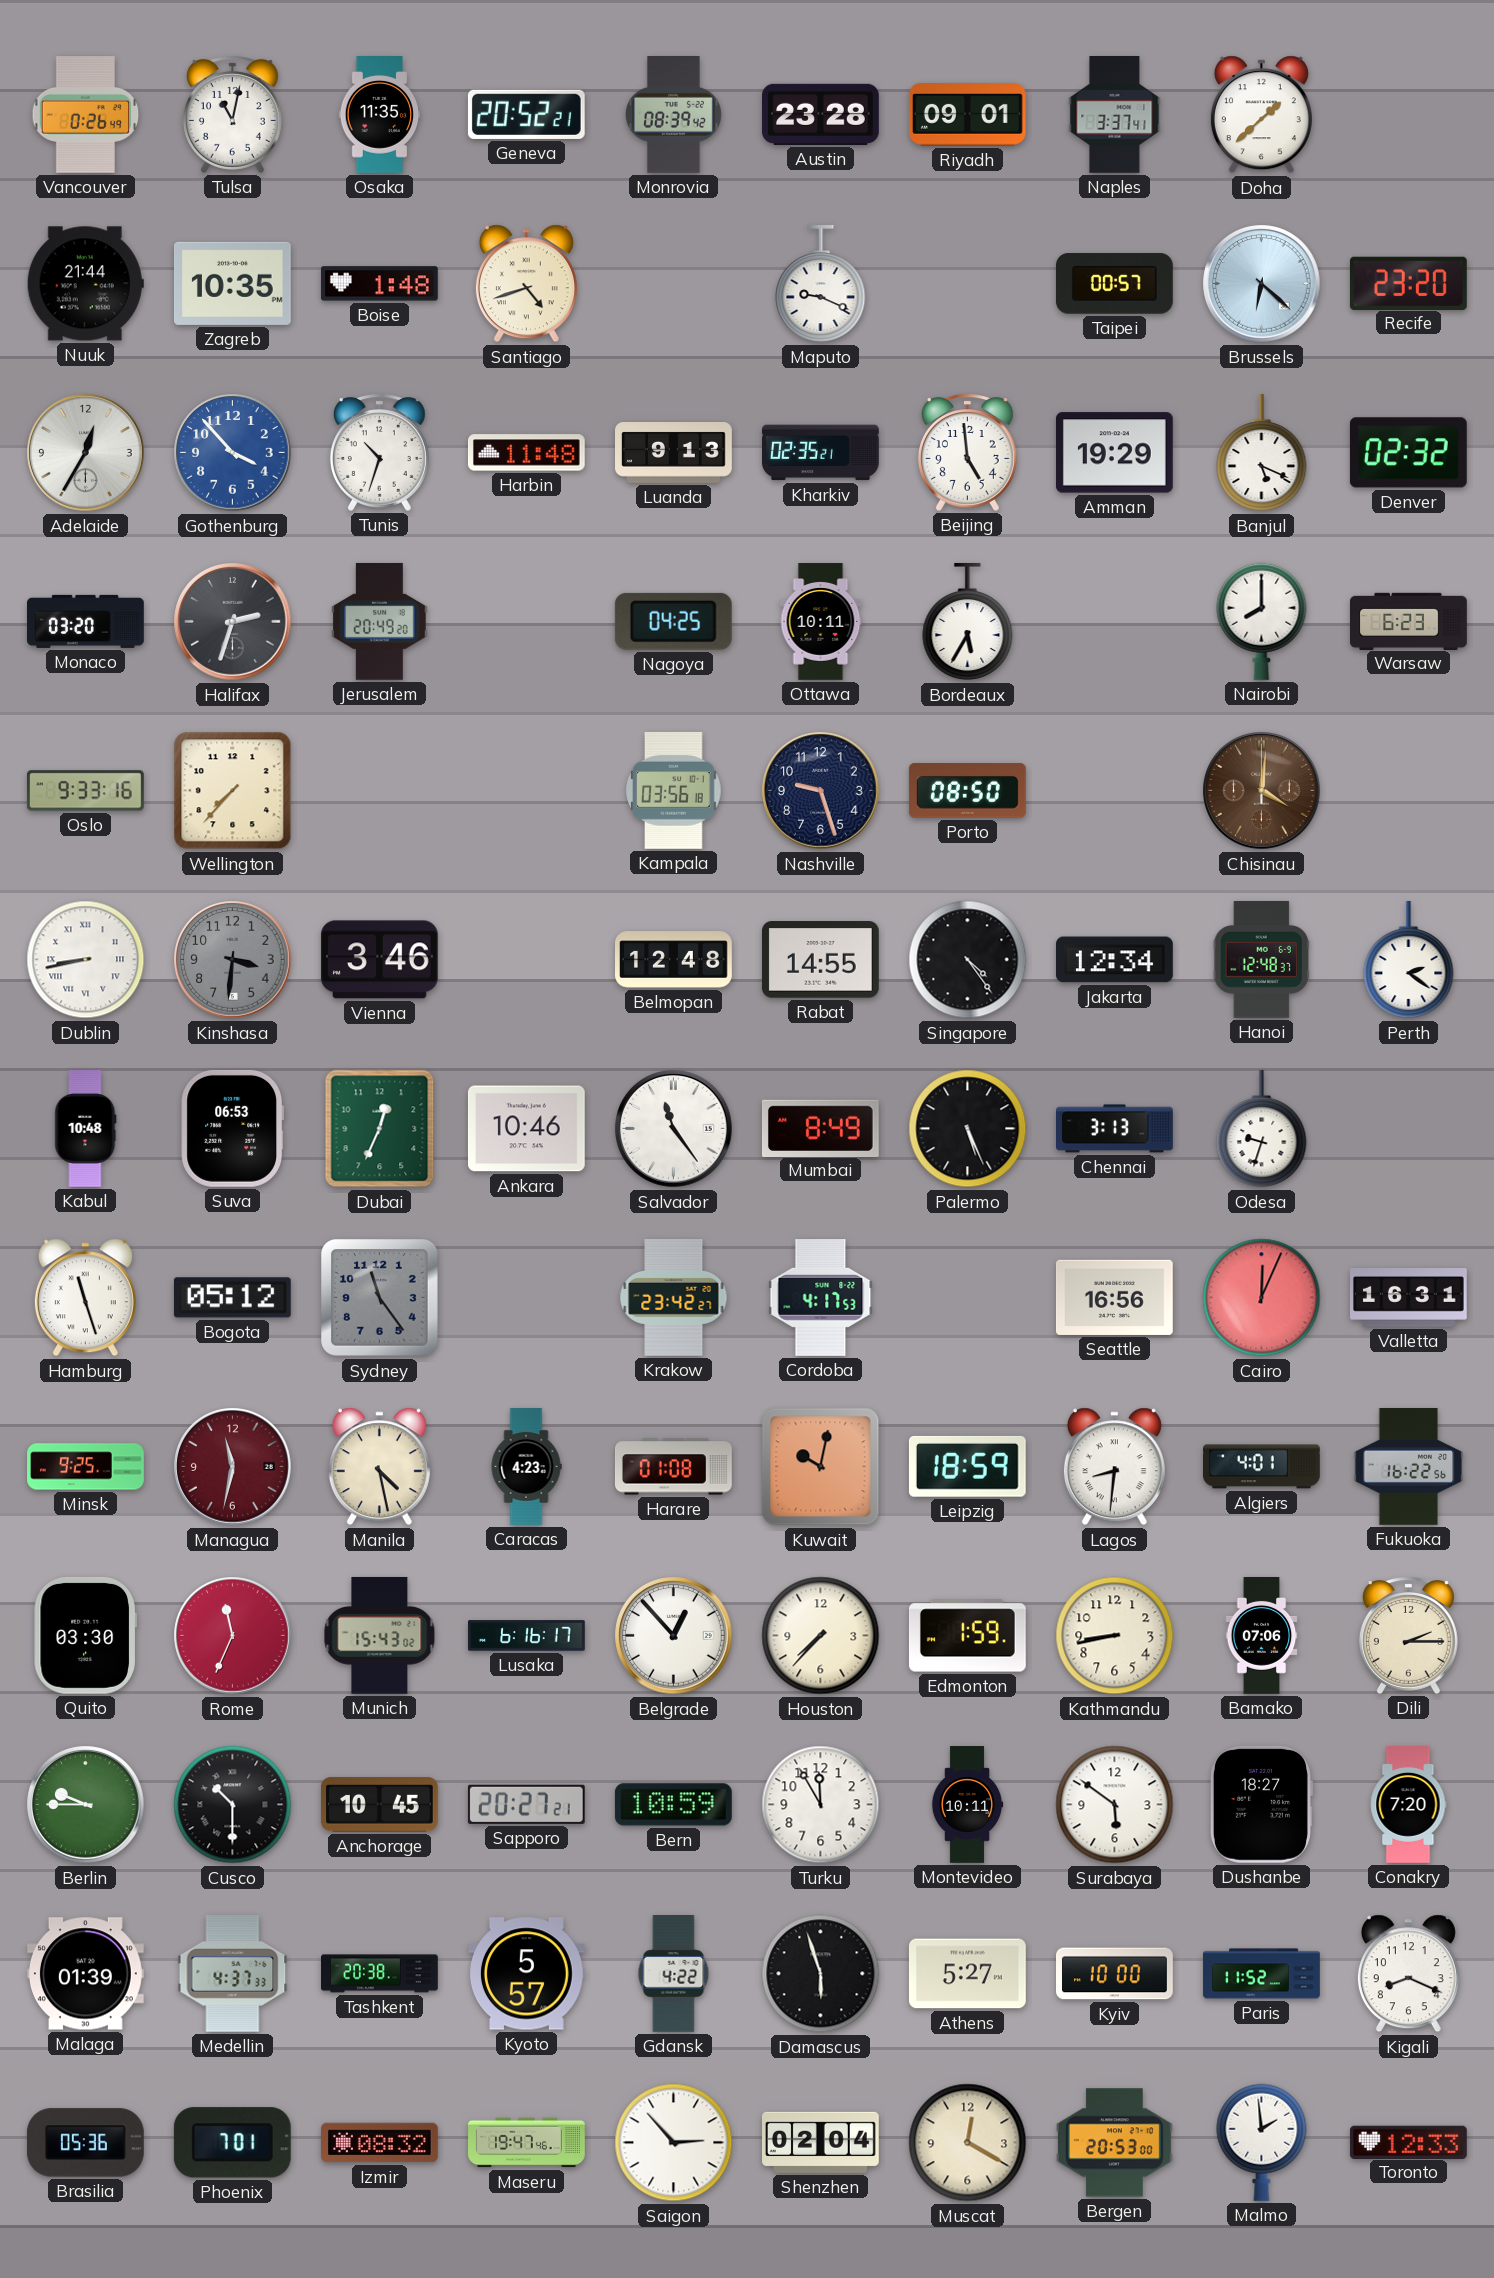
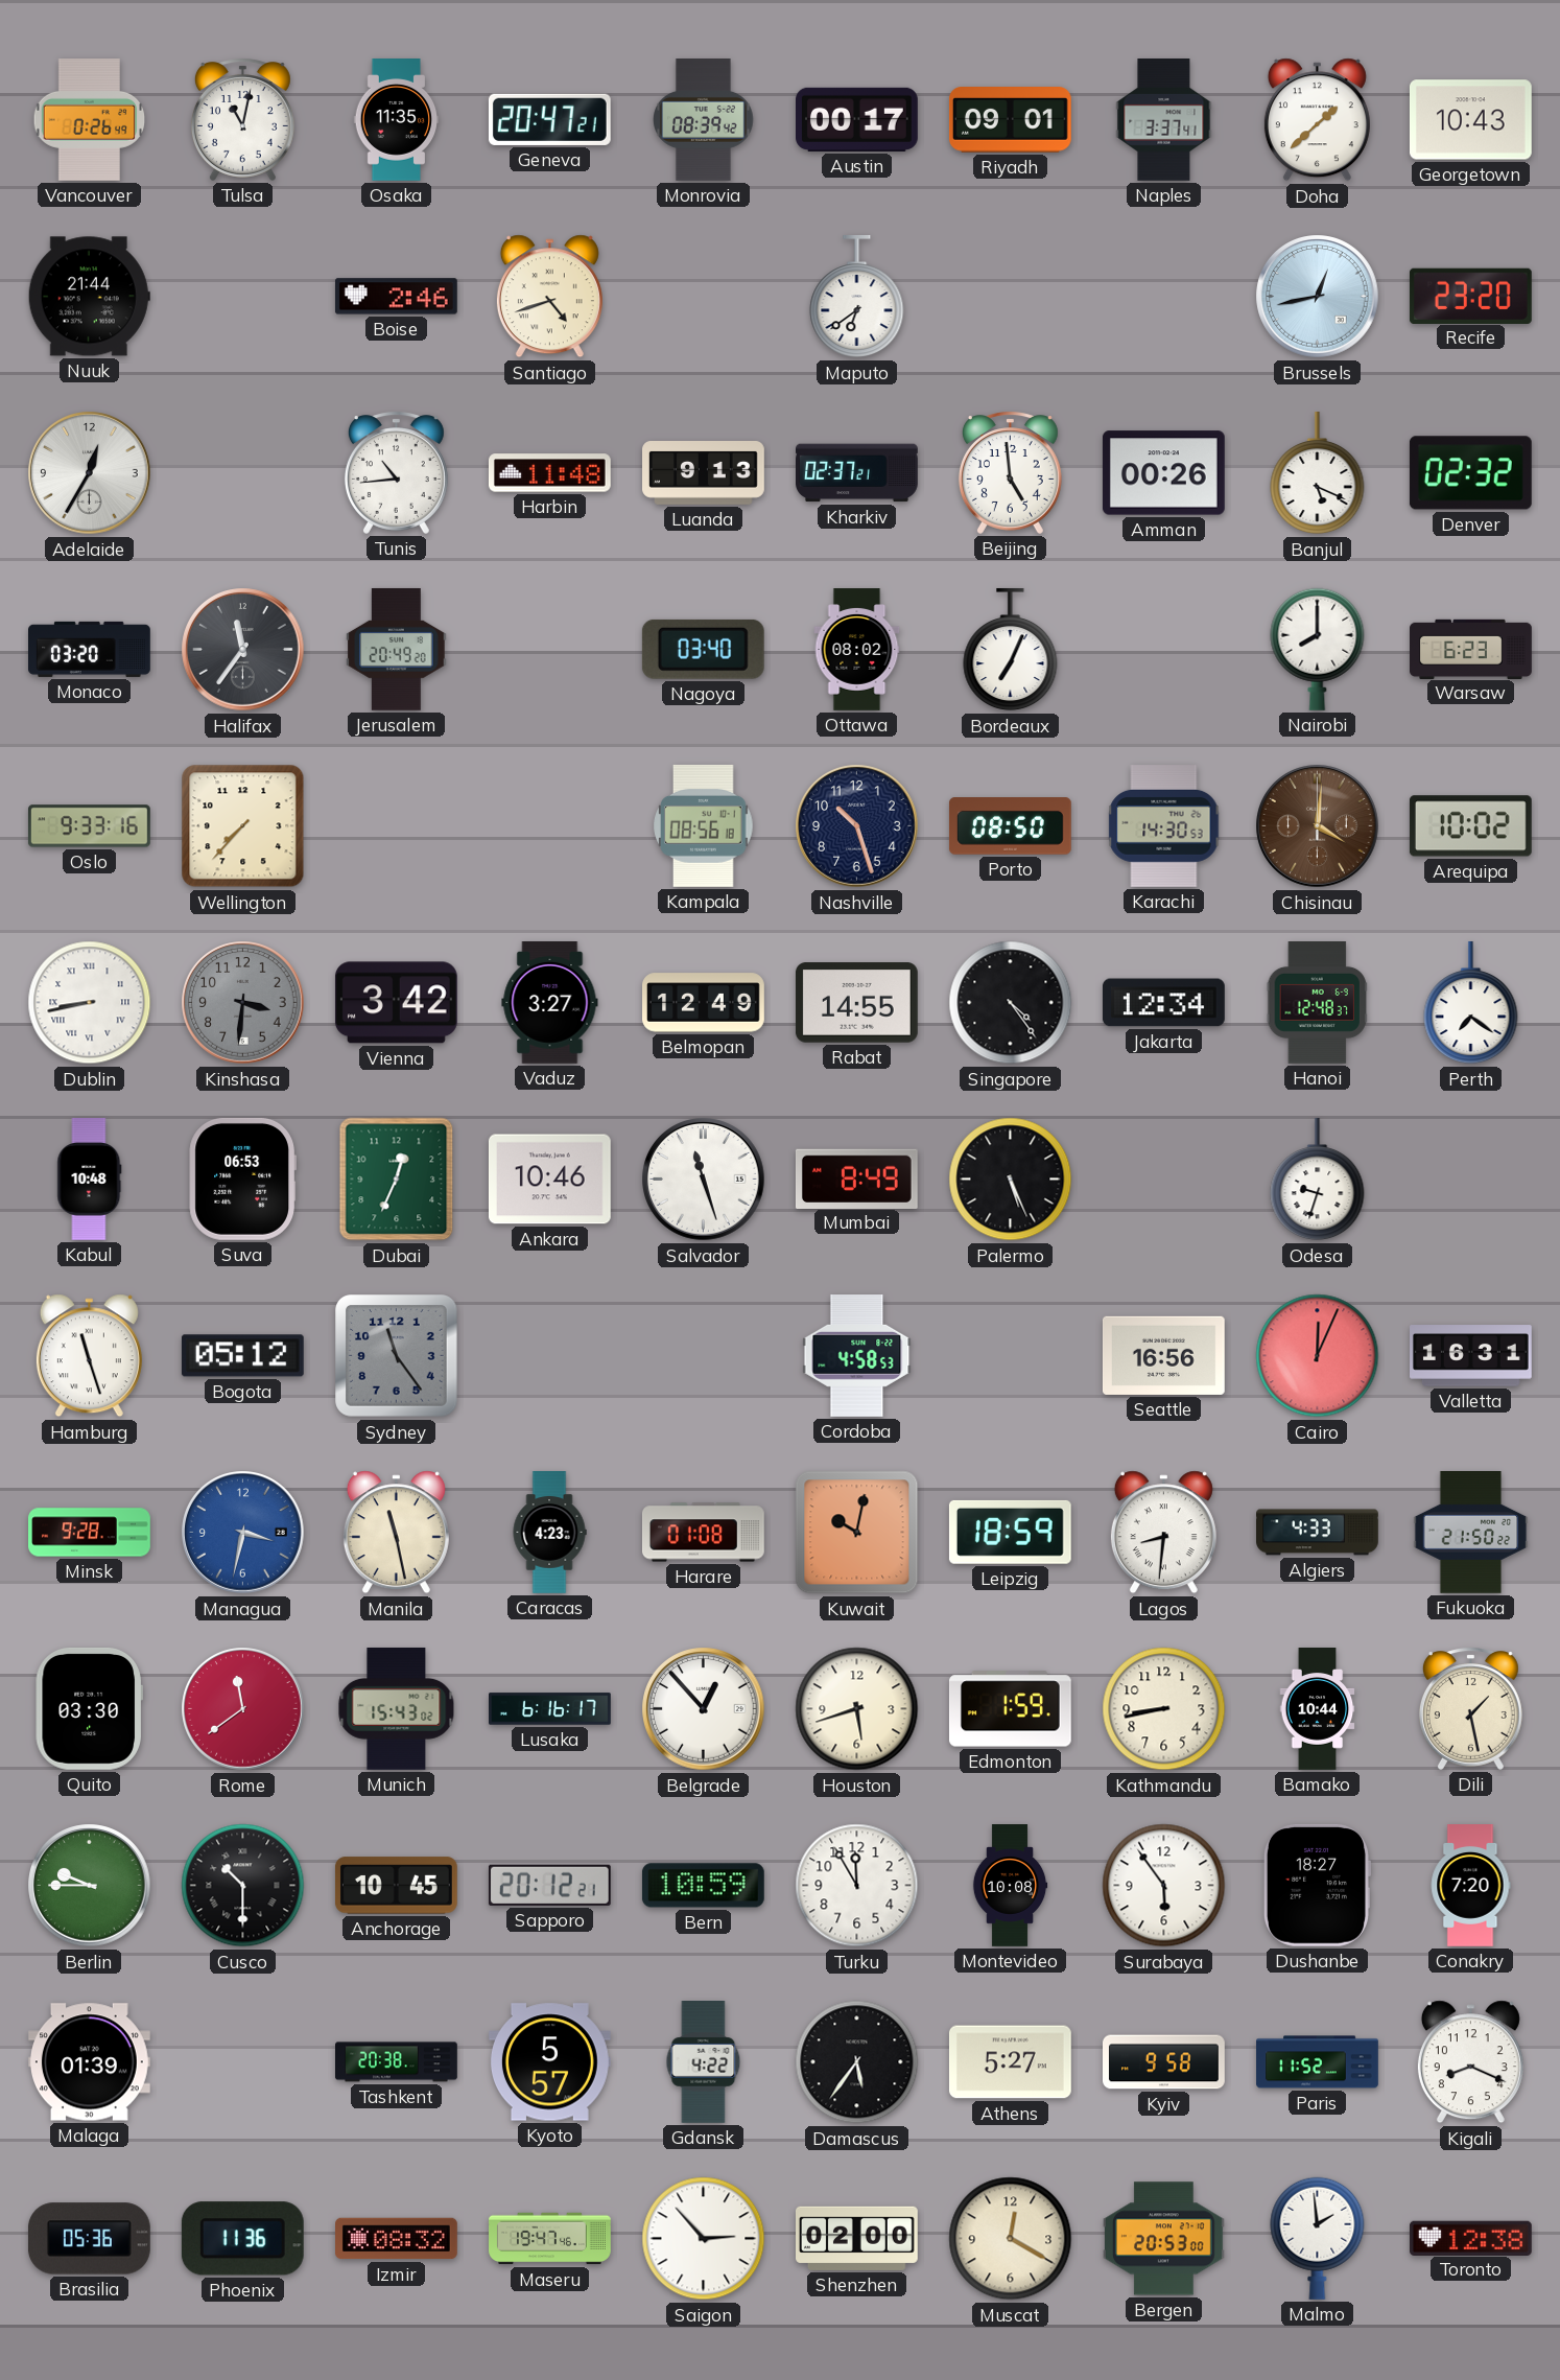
Geneva: 20:52 -> 20:47
Austin: 23:28 -> 00:17
Georgetown: none -> 10:43
Zagreb: 10:35 -> none
Boise: 1:48 -> 2:46
Maputo: 9:19 -> 6:39
Taipei: 00:57 -> none
Brussels: 6:22 -> 12:43
Gothenburg: 3:53 -> none
Tunis: 10:33 -> 10:44
Kharkiv: 02:35 -> 02:37
Amman: 19:29 -> 00:26
Halifax: 2:33 -> 11:36
Nagoya: 04:25 -> 03:40
Ottawa: 10:11 -> 08:02
Bordeaux: 5:35 -> 7:04
Kampala: 03:56 -> 08:56
Nashville: 9:27 -> 10:27
Karachi: none -> 14:30
Arequipa: none -> 10:02
Vienna: 3:46 -> 3:42
Vaduz: none -> 3:27
Belmopan: 12:48 -> 12:49
Perth: 2:21 -> 7:21
Salvador: 11:24 -> 11:27
Chennai: 3:13 -> none
Krakow: 23:42 -> none
Cordoba: 4:17 -> 4:58
Minsk: 9:25 -> 9:28
Managua: 11:32 -> 3:32
Managua dial: burgundy -> blue
Manila: 4:28 -> 11:28
Algiers: 4:01 -> 4:33
Fukuoka: 16:22 -> 21:50
Rome: 11:34 -> 11:39
Houston: 7:37 -> 5:42
Bamako: 07:06 -> 10:44
Dili: 2:15 -> 1:28
Sapporo: 20:27 -> 20:12
Montevideo: 10:11 -> 10:08
Surabaya: 5:51 -> 5:54
Medellin: 4:37 -> none
Damascus: 5:57 -> 5:36
Kyiv: 10:00 -> 9:58
Phoenix: 7:01 -> 11:36
Shenzhen: 02:04 -> 02:00
Toronto: 12:33 -> 12:38
